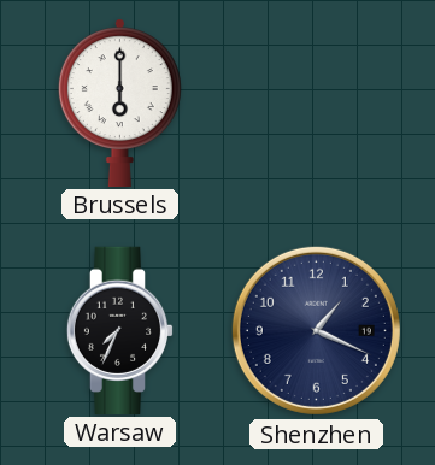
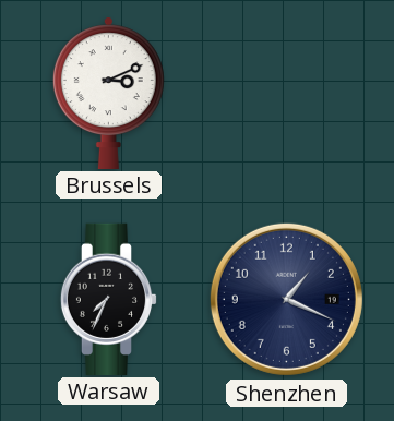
Brussels: 6:00 -> 3:11
